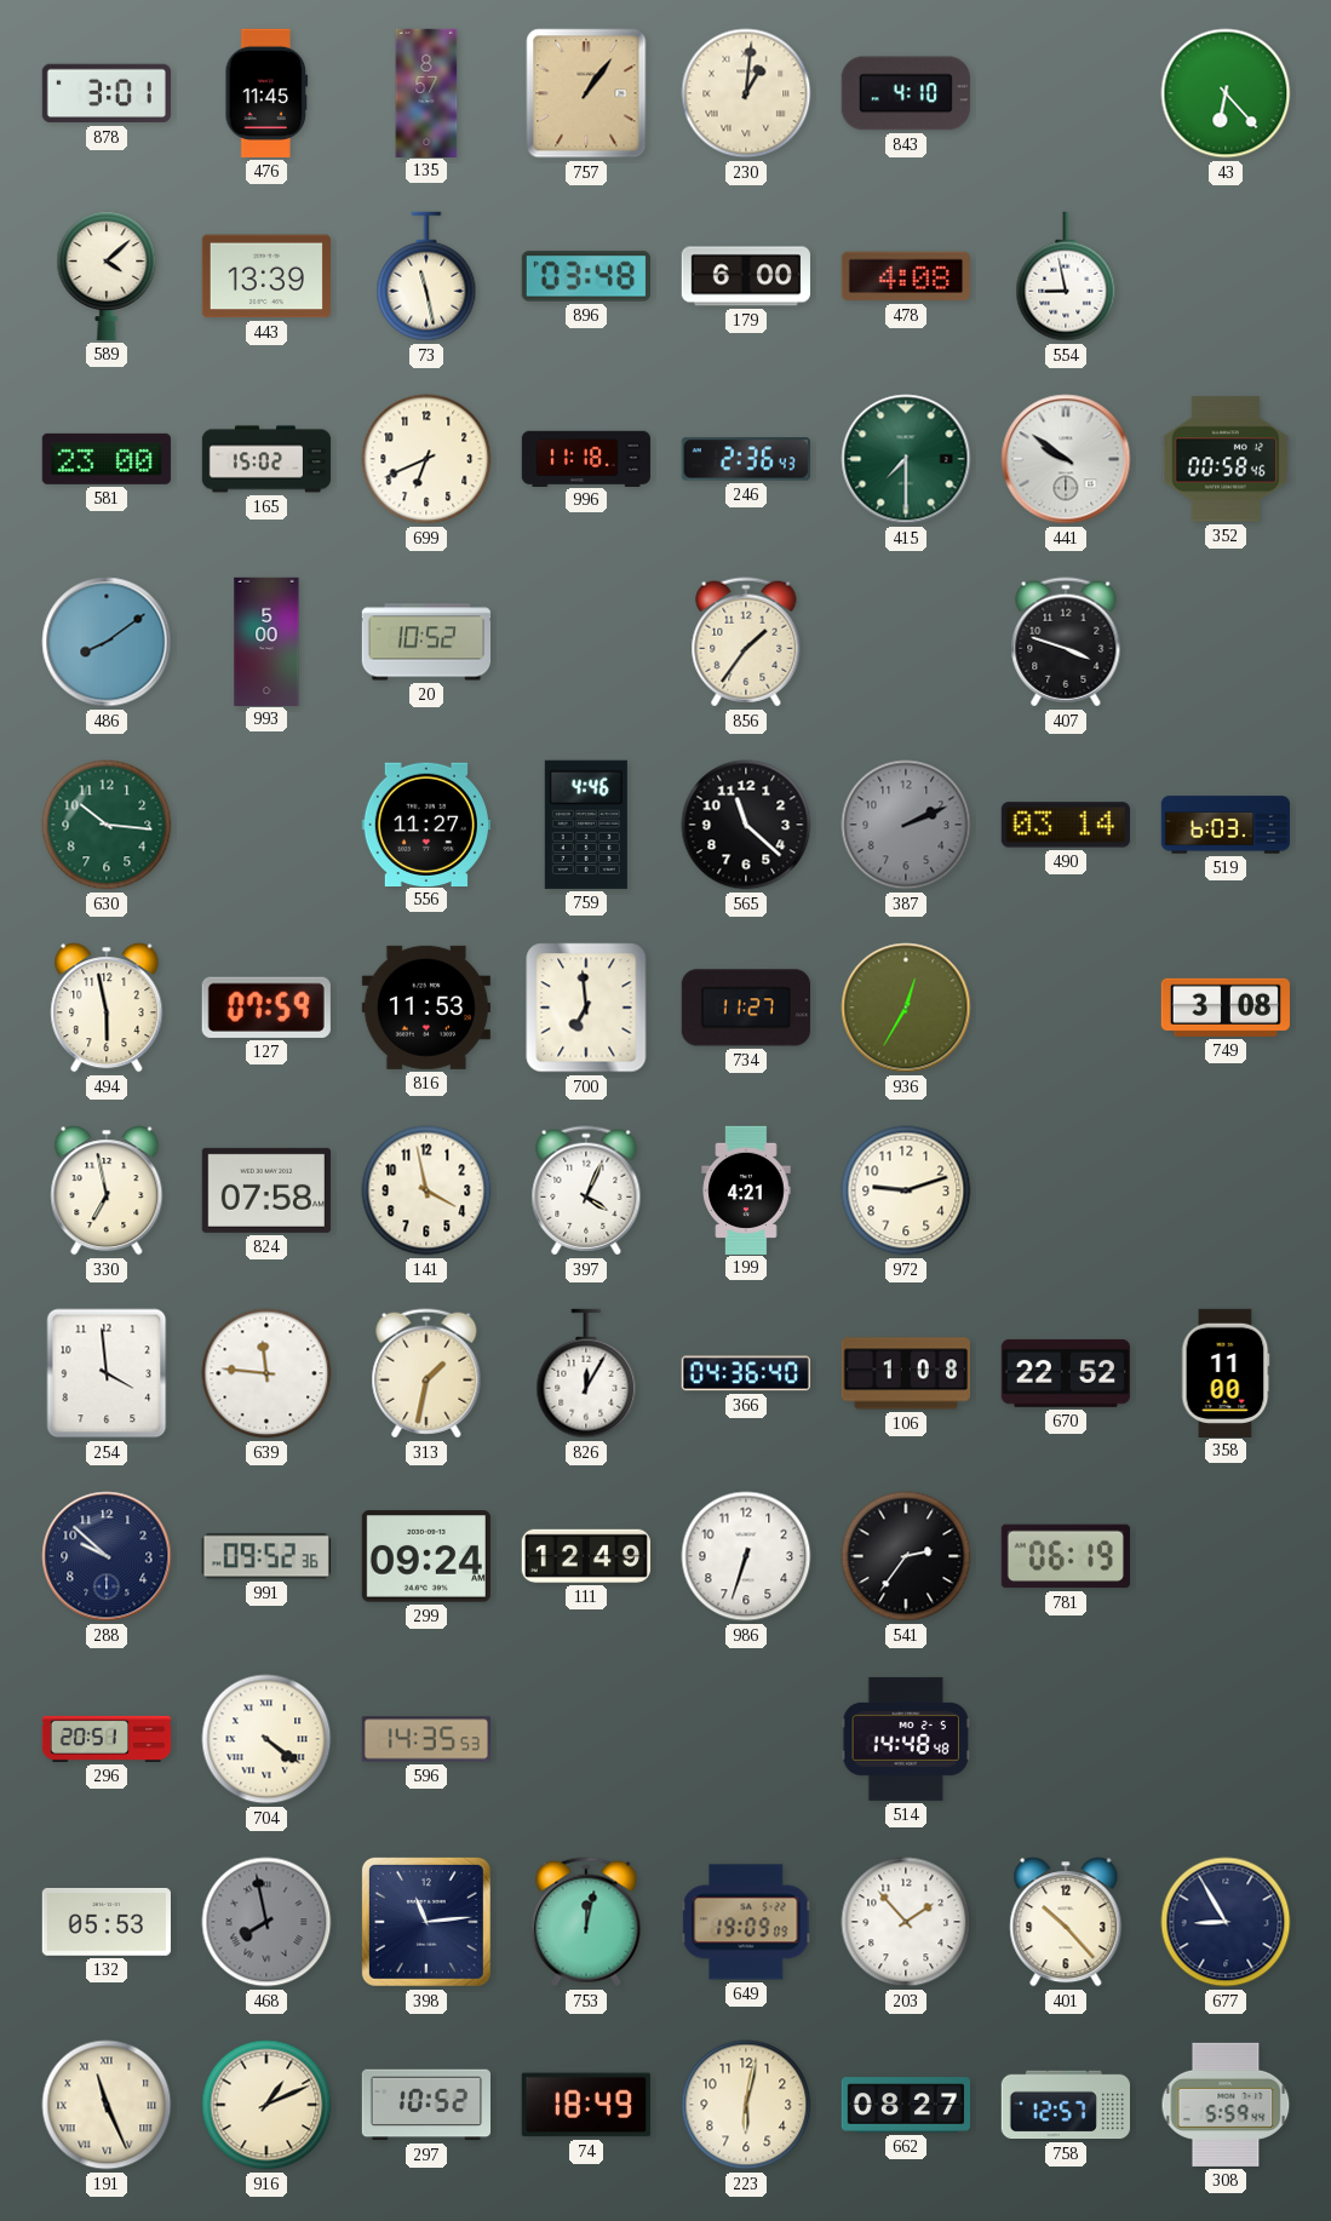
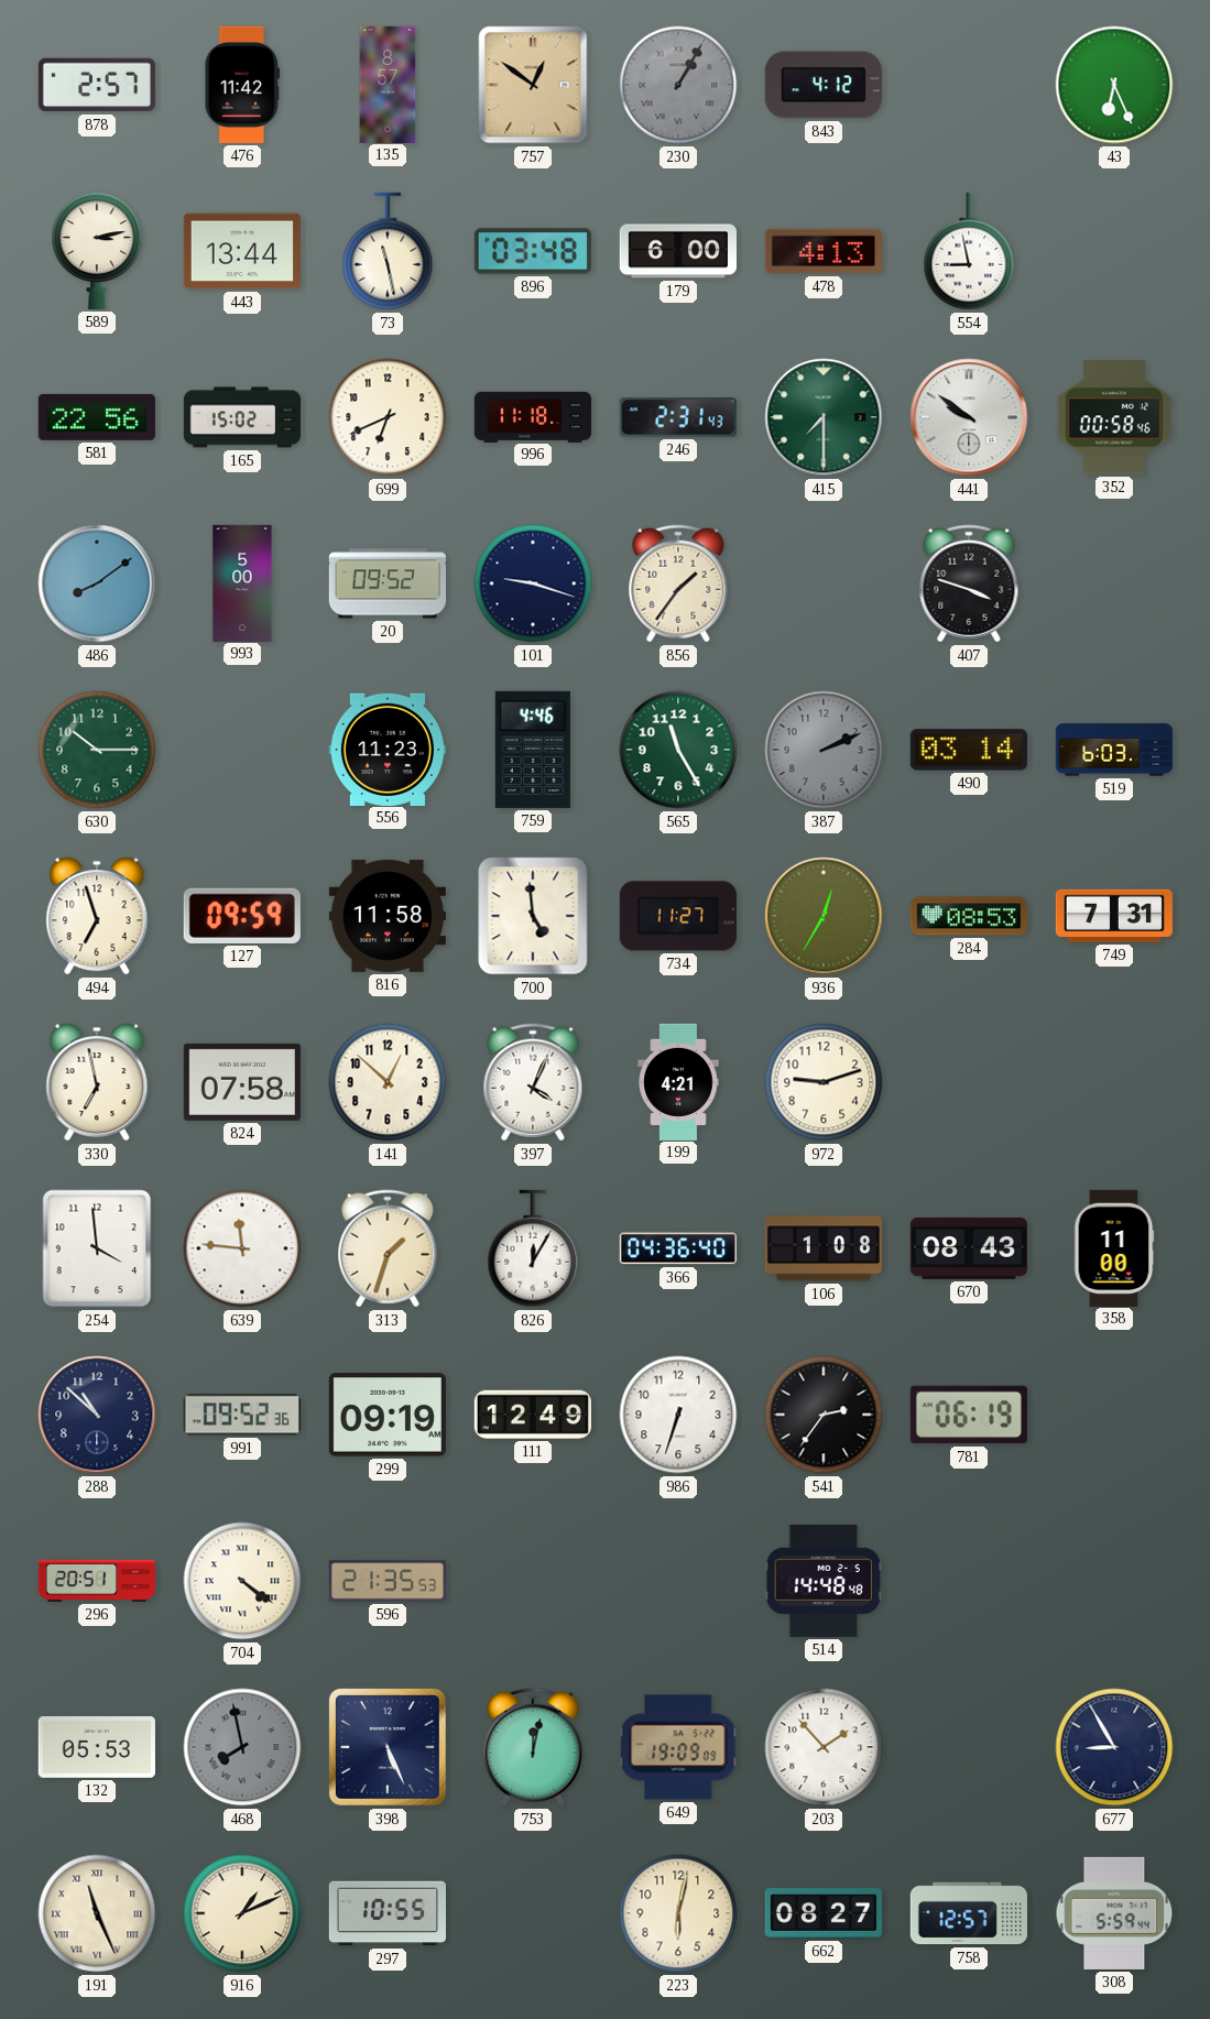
878: 3:01 -> 2:57
476: 11:45 -> 11:42
757: 1:06 -> 12:51
230: 1:01 -> 1:05
230 dial: cream -> grey
843: 4:10 -> 4:12
43: 6:23 -> 6:26
589: 4:08 -> 3:13
443: 13:39 -> 13:44
478: 4:08 -> 4:13
581: 23:00 -> 22:56
246: 2:36 -> 2:31
20: 10:52 -> 09:52
101: none -> 9:18
630: 10:16 -> 10:15
556: 11:27 -> 11:23
565: 11:22 -> 11:25
565 dial: black -> green
494: 5:58 -> 6:57
127: 07:59 -> 09:59
816: 11:53 -> 11:58
700: 6:59 -> 4:59
284: none -> 08:53
749: 3:08 -> 7:31
141: 3:58 -> 12:52
313: 1:32 -> 1:33
670: 22:52 -> 08:43
288: 9:52 -> 10:52
299: 09:24 -> 09:19
596: 14:35 -> 21:35
398: 11:14 -> 5:26
401: 10:23 -> none
297: 10:52 -> 10:55
74: 18:49 -> none
